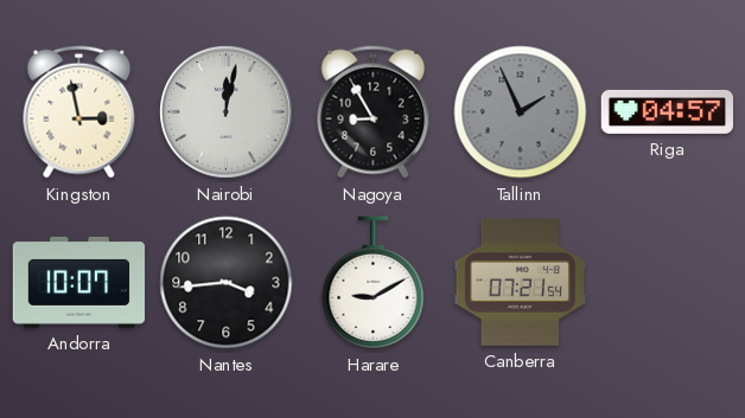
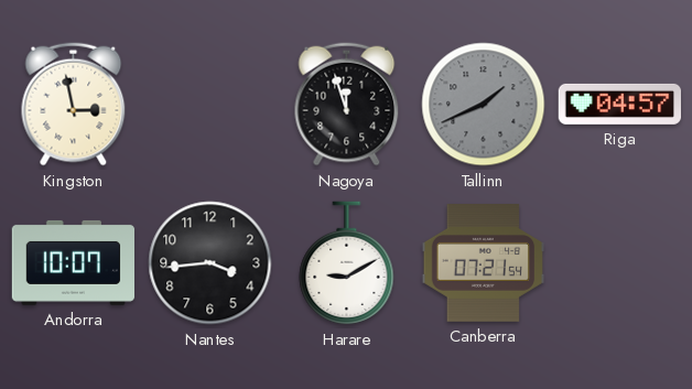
Nairobi: 12:02 -> none
Nagoya: 8:55 -> 11:57
Tallinn: 1:56 -> 1:41
